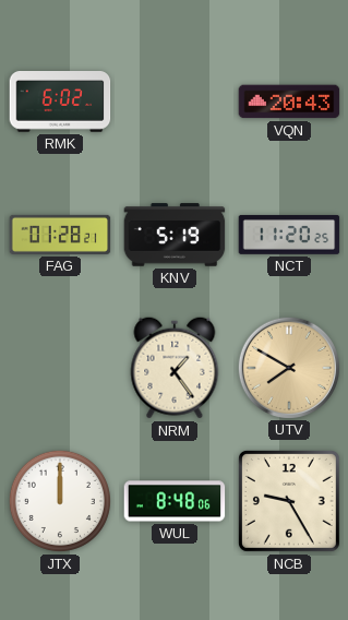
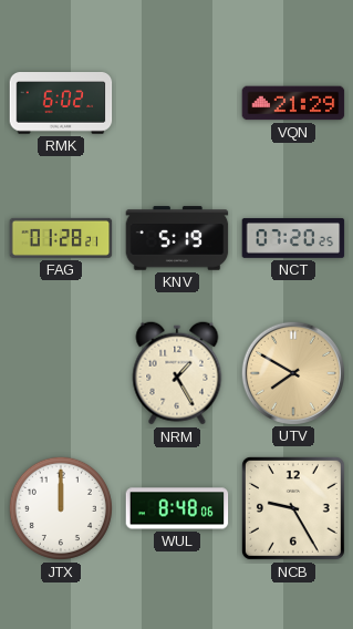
VQN: 20:43 -> 21:29
NCT: 11:20 -> 07:20
NRM: 1:24 -> 1:25
